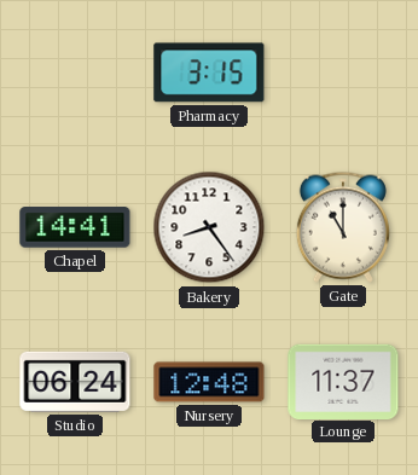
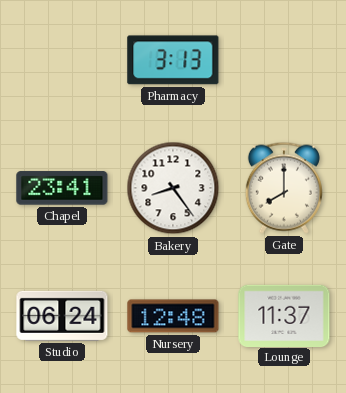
Pharmacy: 3:15 -> 3:13
Chapel: 14:41 -> 23:41
Gate: 11:00 -> 8:00
